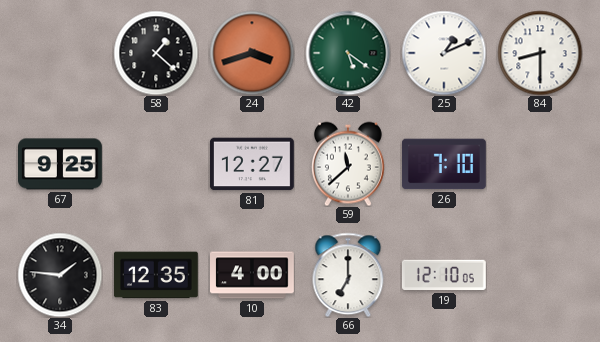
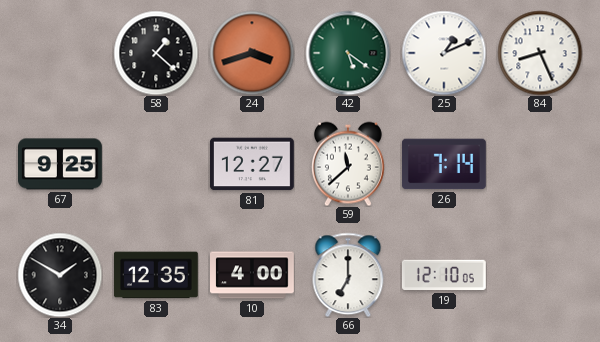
84: 8:30 -> 8:26
26: 7:10 -> 7:14
34: 1:46 -> 1:50
